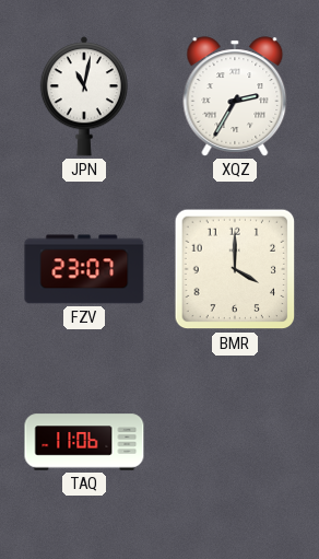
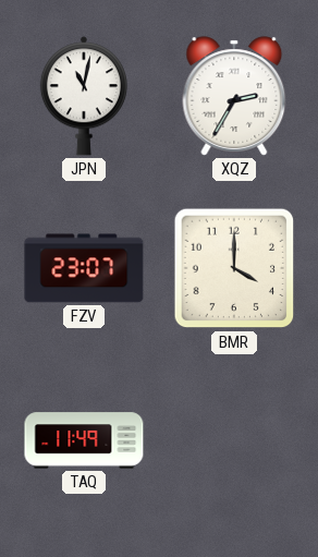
TAQ: 11:06 -> 11:49
